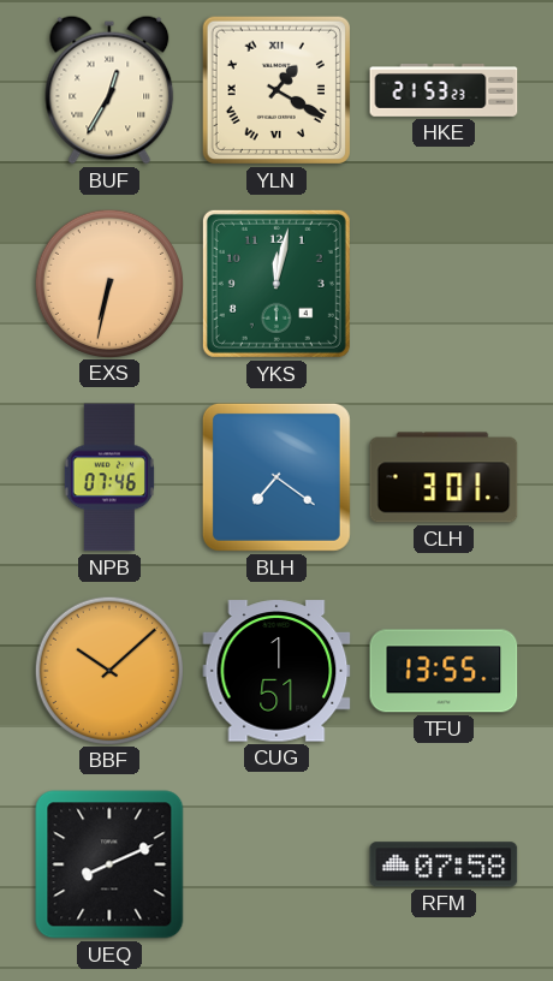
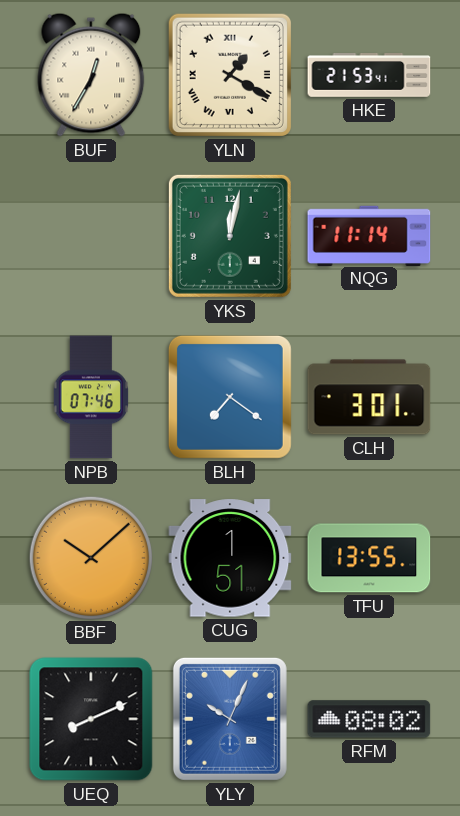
HKE: 21:53:23 -> 21:53:41
EXS: 6:32 -> none
NQG: none -> 11:14
YLY: none -> 10:04
RFM: 07:58 -> 08:02
